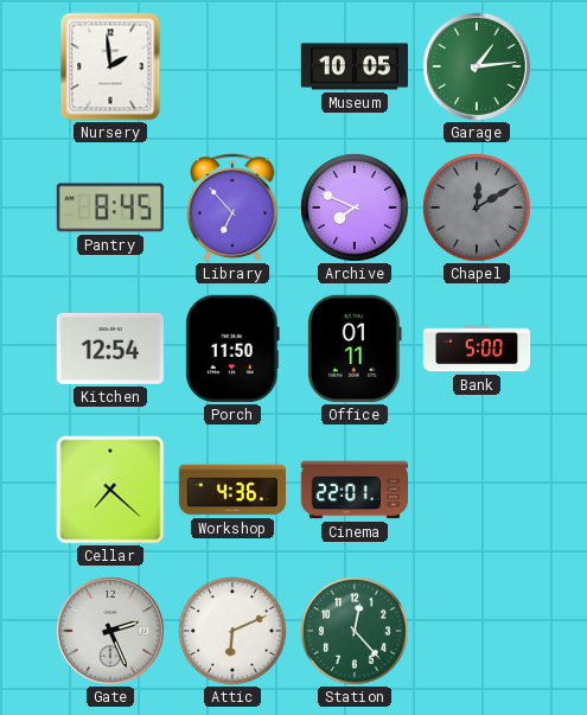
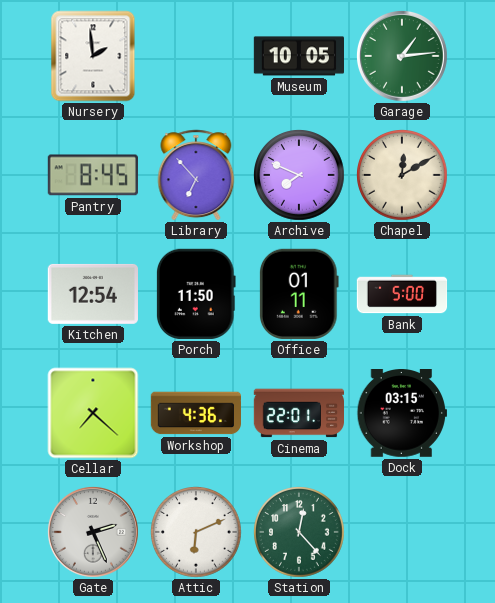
Chapel dial: grey -> cream
Dock: none -> 03:15
